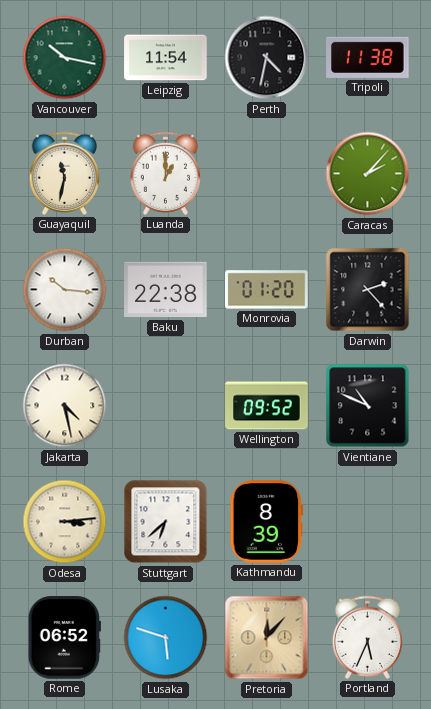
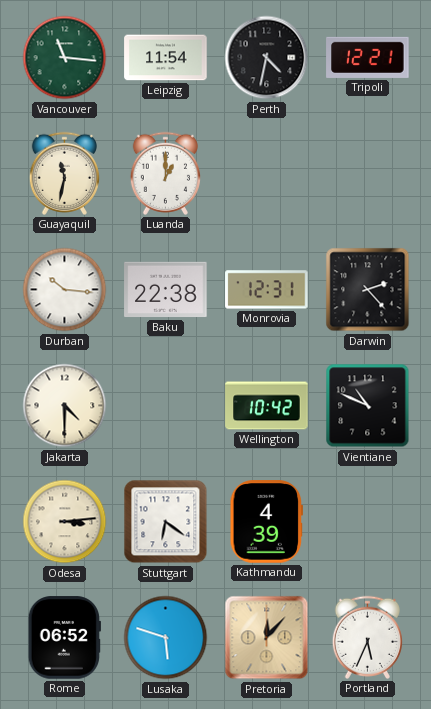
Vancouver: 10:17 -> 11:16
Tripoli: 11:38 -> 12:21
Caracas: 2:07 -> none
Monrovia: 01:20 -> 12:31
Jakarta: 4:28 -> 4:30
Wellington: 09:52 -> 10:42
Stuttgart: 6:38 -> 6:21
Kathmandu: 8:39 -> 4:39
